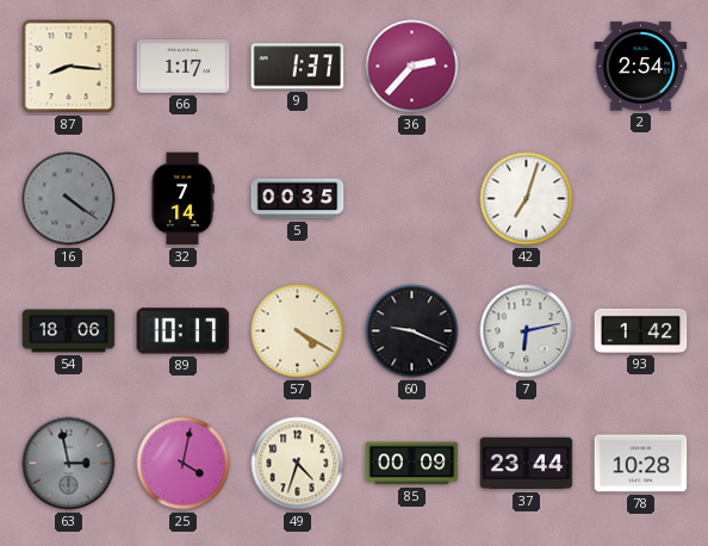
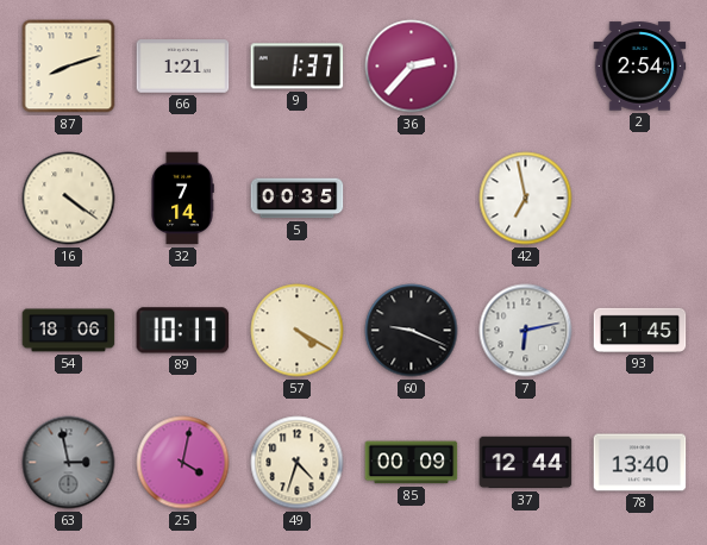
87: 8:16 -> 8:12
66: 1:17 -> 1:21
16 dial: grey -> cream
42: 7:03 -> 6:58
93: 1:42 -> 1:45
37: 23:44 -> 12:44
78: 10:28 -> 13:40
